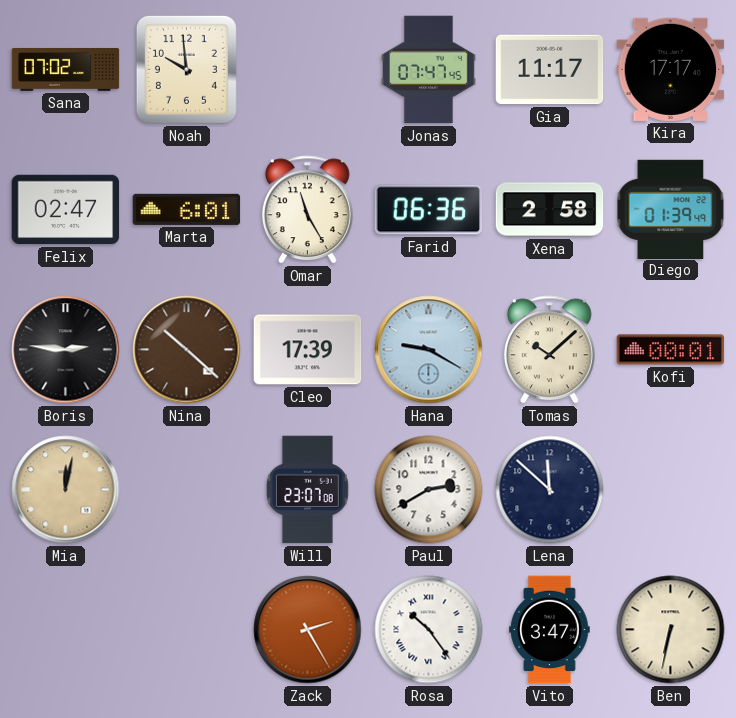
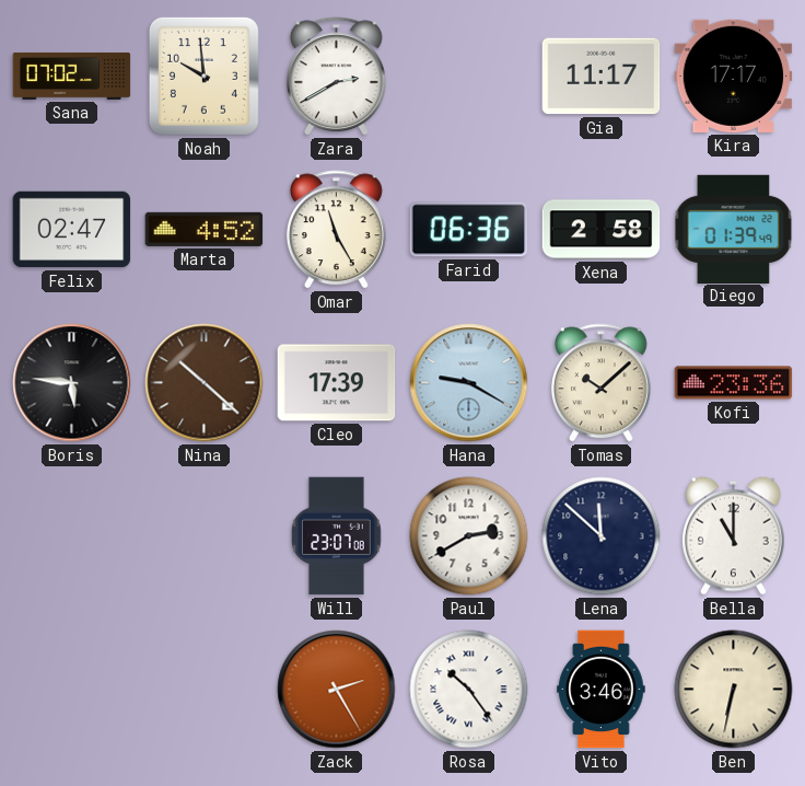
Zara: none -> 2:40
Jonas: 07:47 -> none
Marta: 6:01 -> 4:52
Boris: 2:46 -> 5:46
Kofi: 00:01 -> 23:36
Mia: 12:02 -> none
Bella: none -> 11:00
Vito: 3:47 -> 3:46
